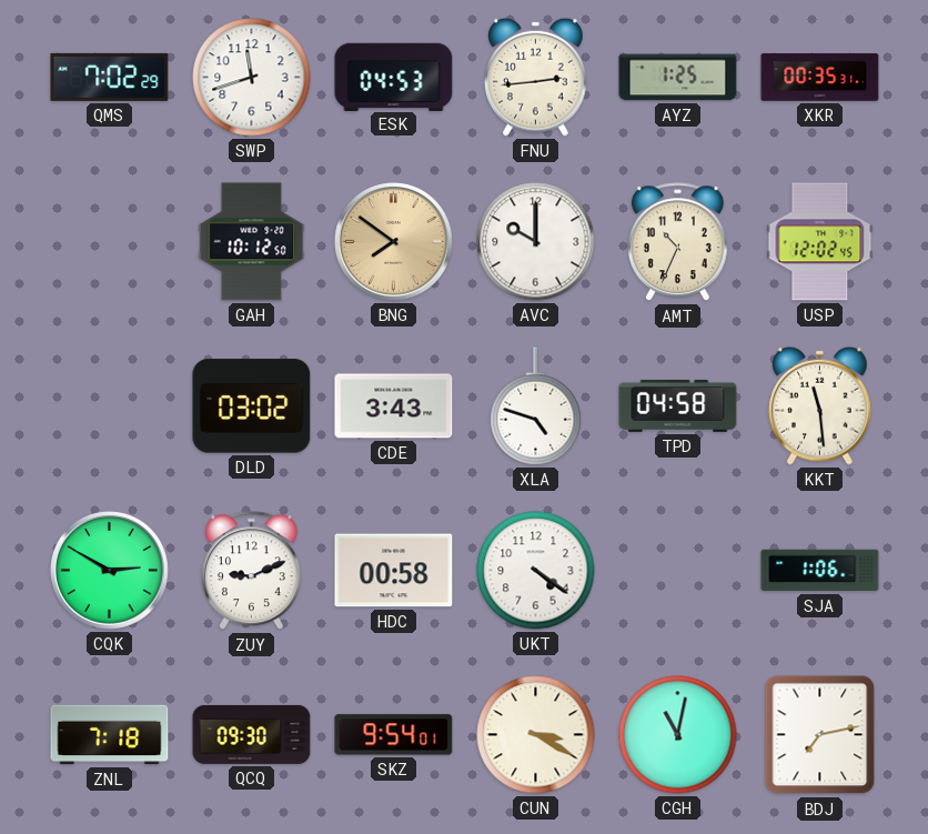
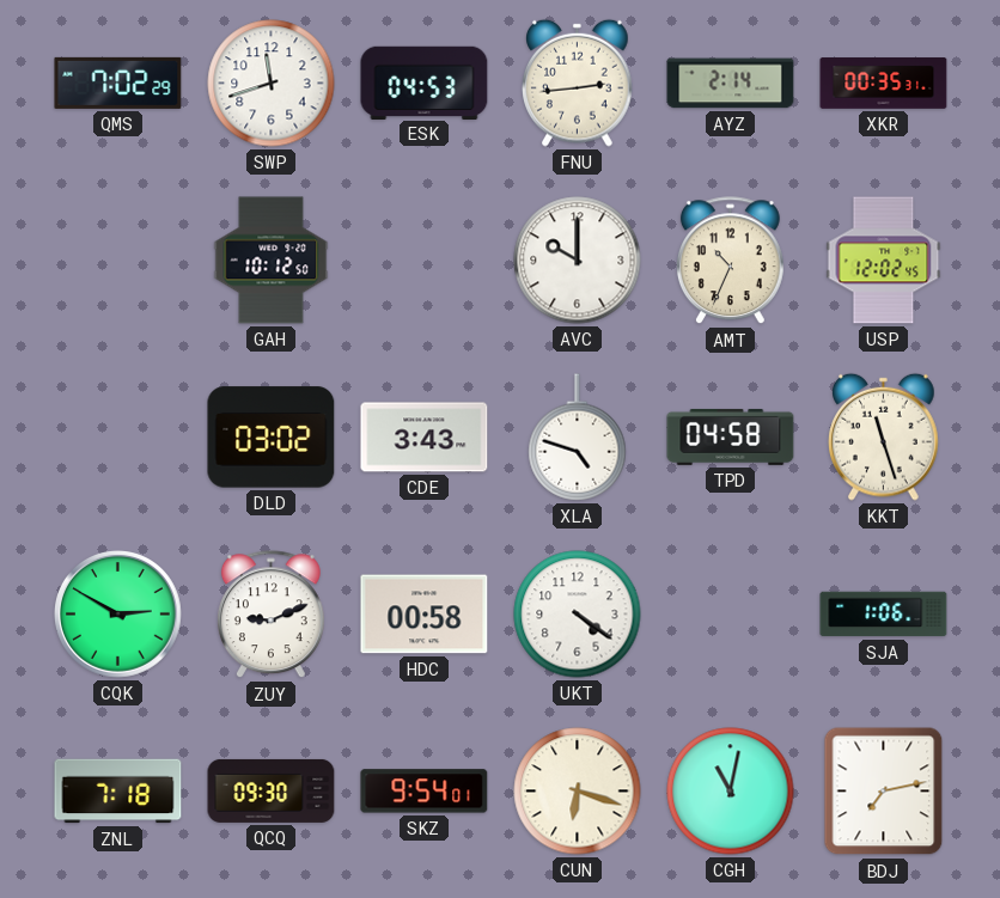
AYZ: 1:25 -> 2:14
BNG: 7:51 -> none
KKT: 11:29 -> 11:27
CUN: 3:20 -> 6:18
